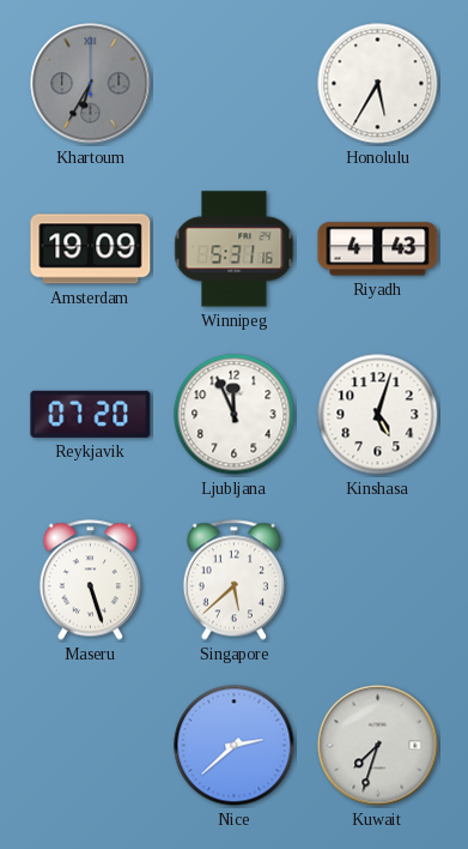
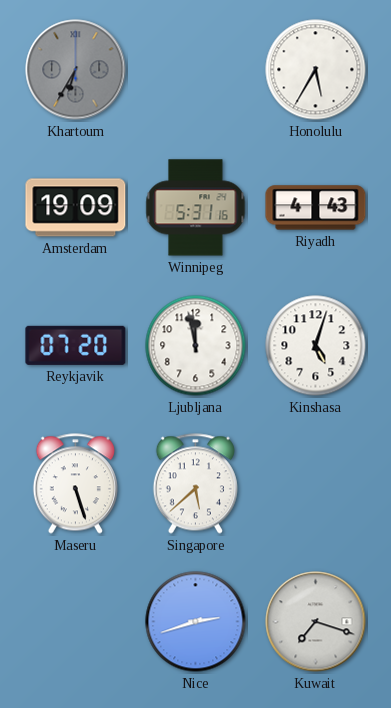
Ljubljana: 11:56 -> 11:58
Nice: 2:38 -> 2:42
Kuwait: 7:33 -> 7:18
